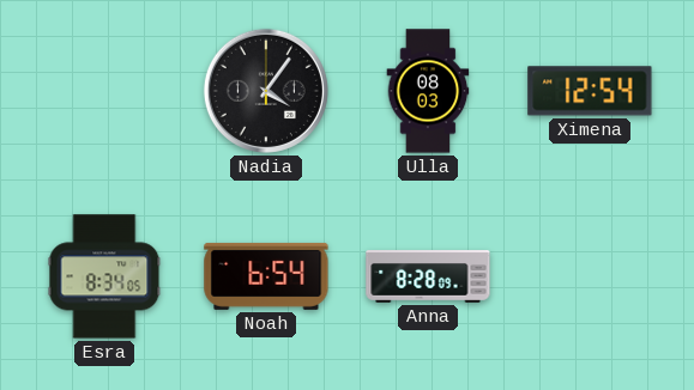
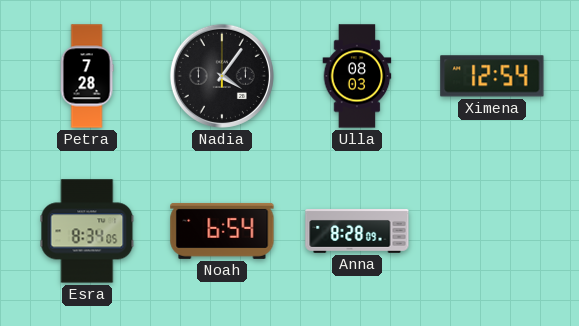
Petra: none -> 7:28
